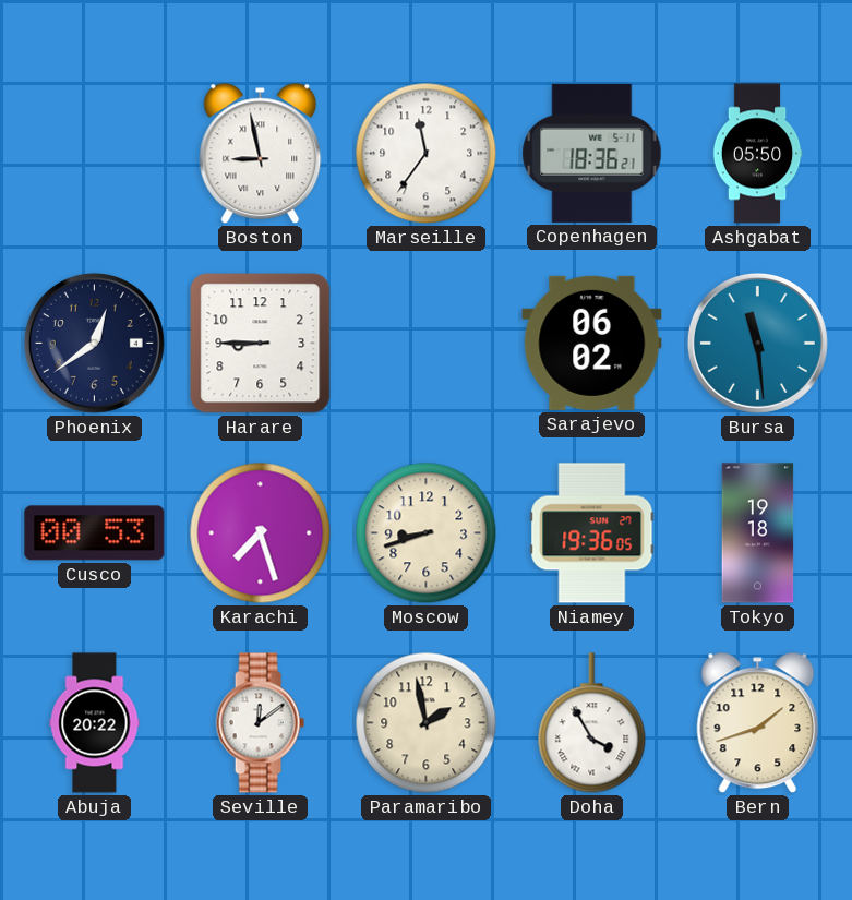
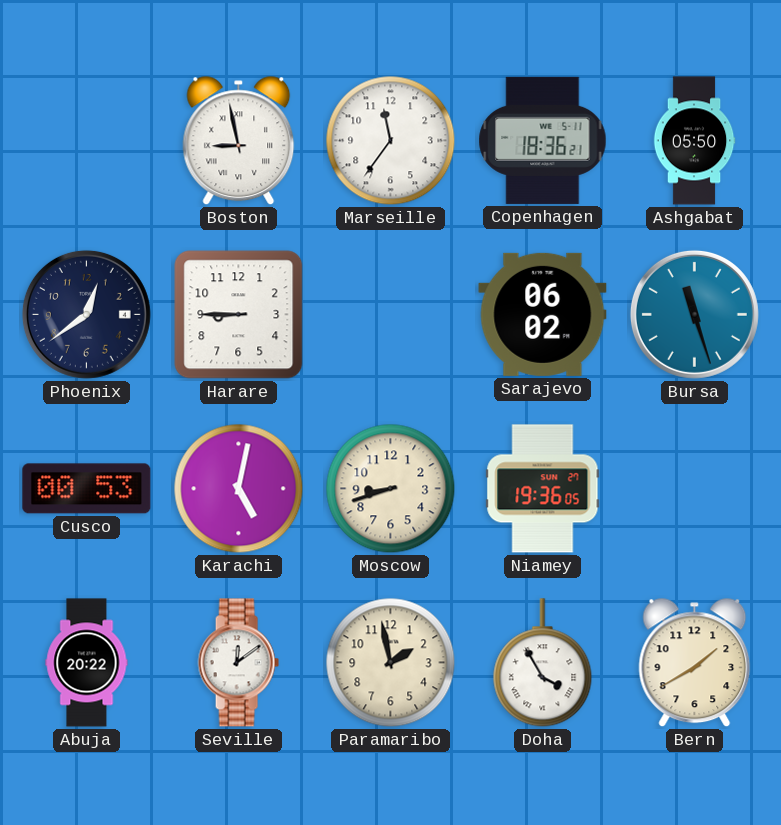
Bursa: 11:29 -> 11:27
Karachi: 7:27 -> 5:02
Tokyo: 19:18 -> none
Bern: 1:42 -> 1:40
